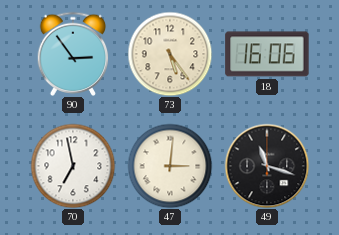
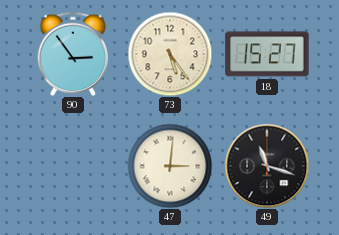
18: 16:06 -> 15:27
70: 6:58 -> none
